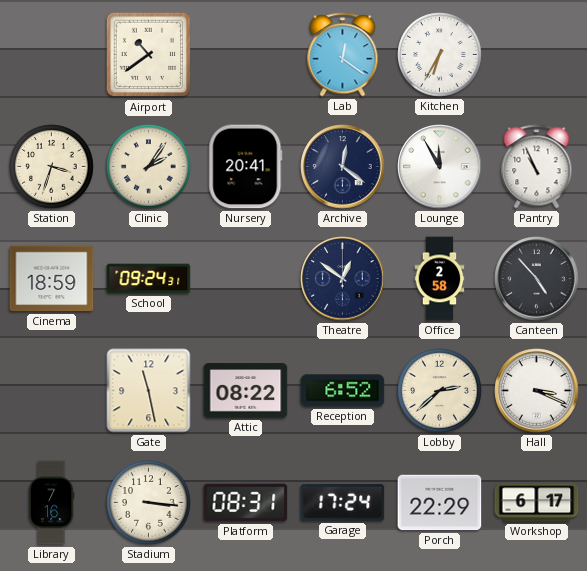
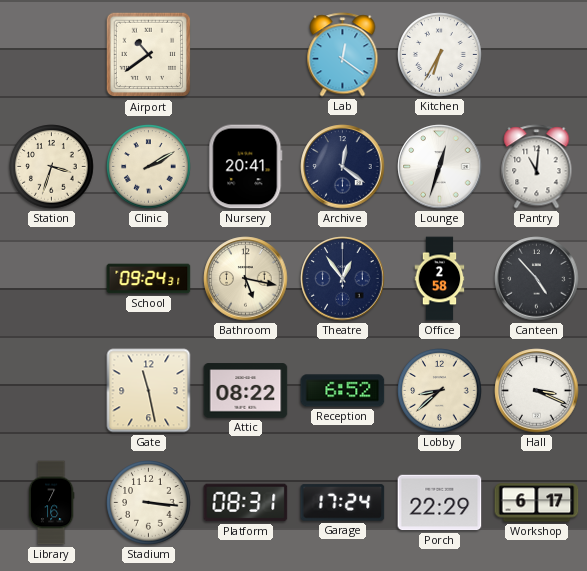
Clinic: 2:06 -> 2:10
Lounge: 11:55 -> 12:33
Pantry: 10:56 -> 11:01
Cinema: 18:59 -> none
Bathroom: none -> 5:17
Theatre: 12:51 -> 12:54
Lobby: 2:38 -> 8:38
